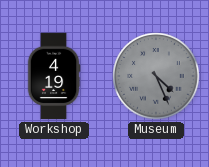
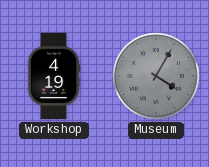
Museum: 4:26 -> 4:05
